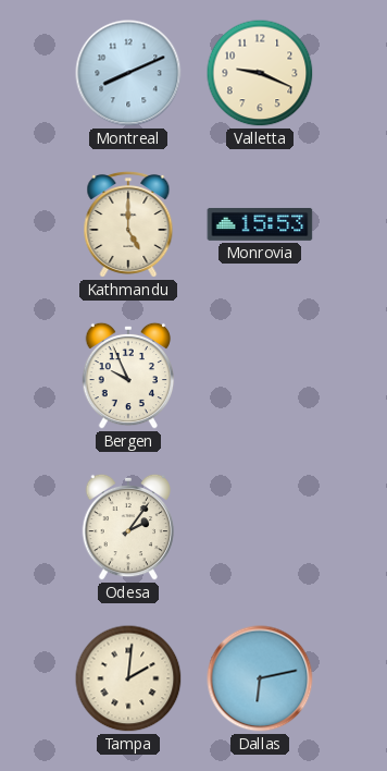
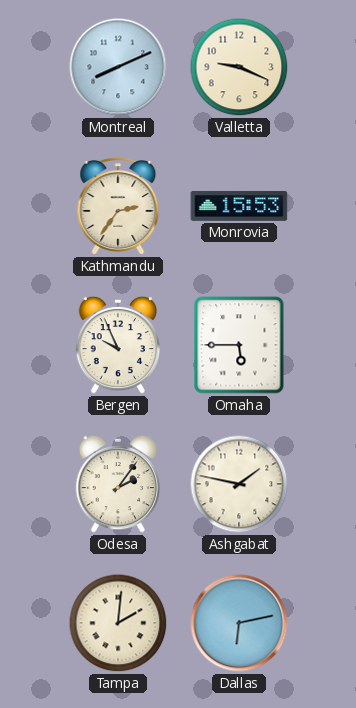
Kathmandu: 5:00 -> 2:36
Omaha: none -> 5:45
Ashgabat: none -> 1:47
